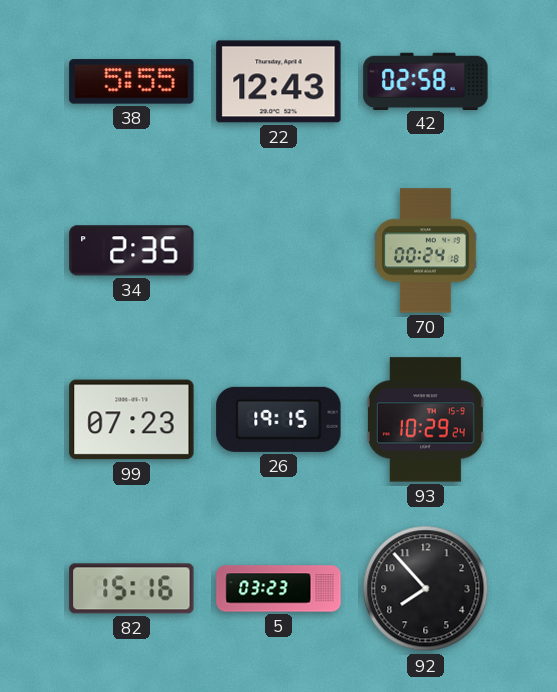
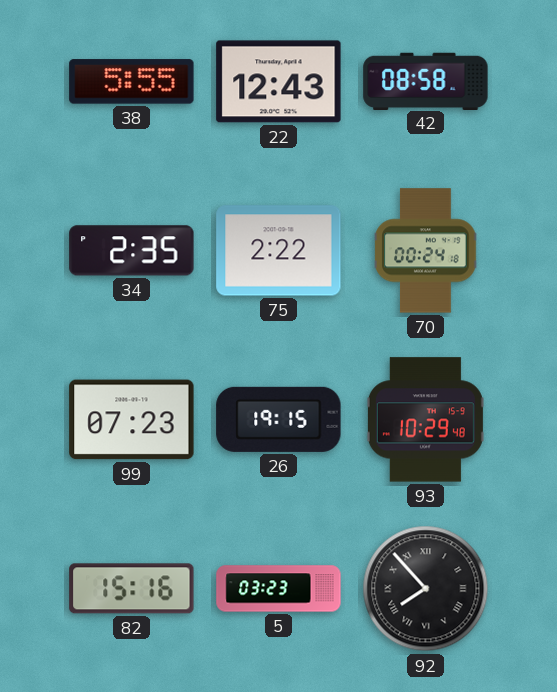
42: 02:58 -> 08:58
75: none -> 2:22
93: 10:29:24 -> 10:29:48
92 numerals: Arabic -> Roman
